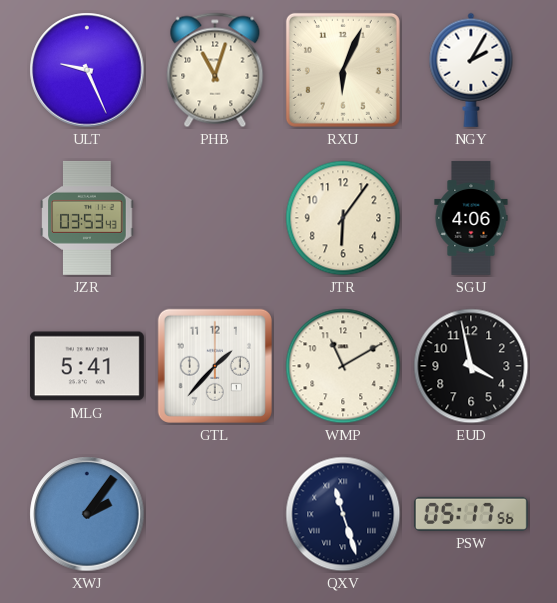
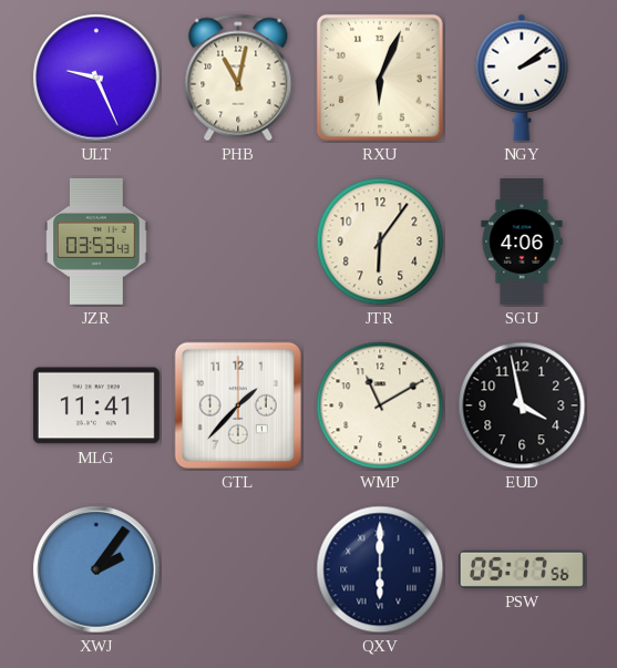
PHB: 11:03 -> 11:02
NGY: 2:05 -> 2:09
MLG: 5:41 -> 11:41
QXV: 11:27 -> 6:00
